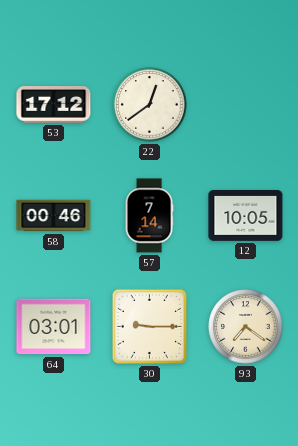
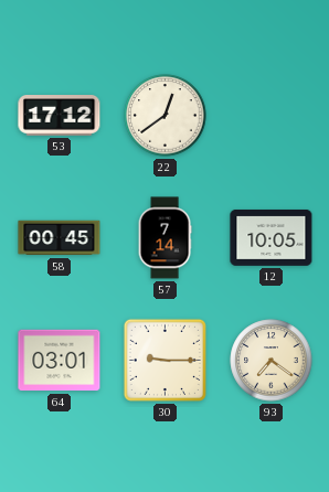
58: 00:46 -> 00:45
